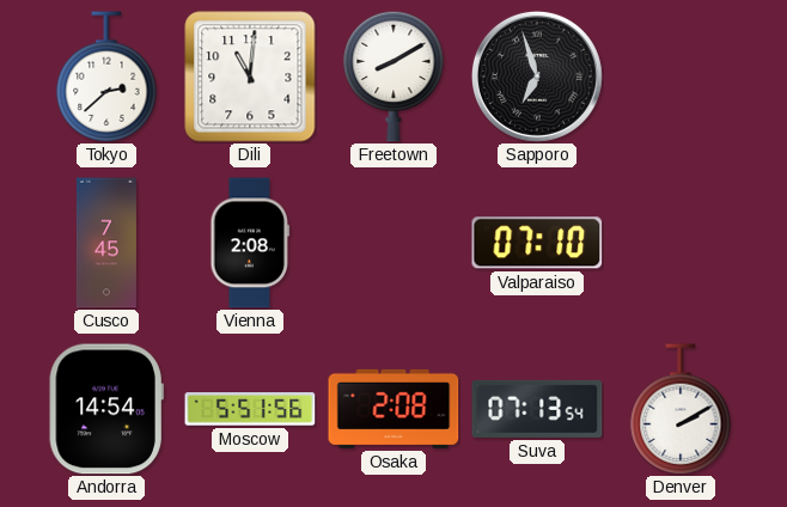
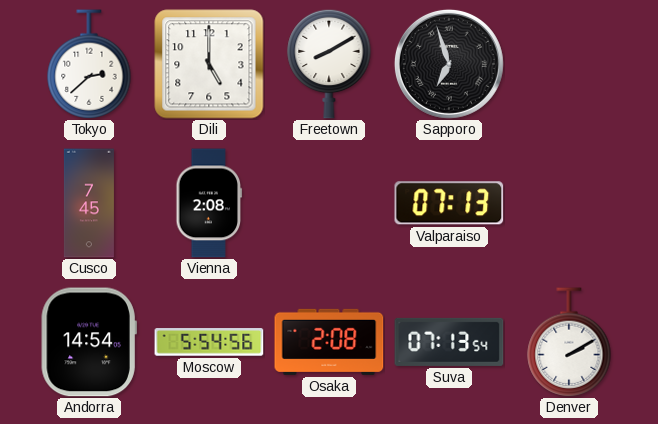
Dili: 11:01 -> 5:00
Valparaiso: 07:10 -> 07:13
Moscow: 5:51 -> 5:54
